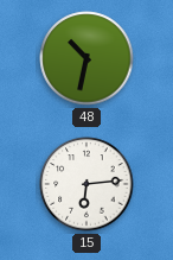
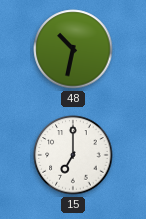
15: 6:14 -> 7:00
